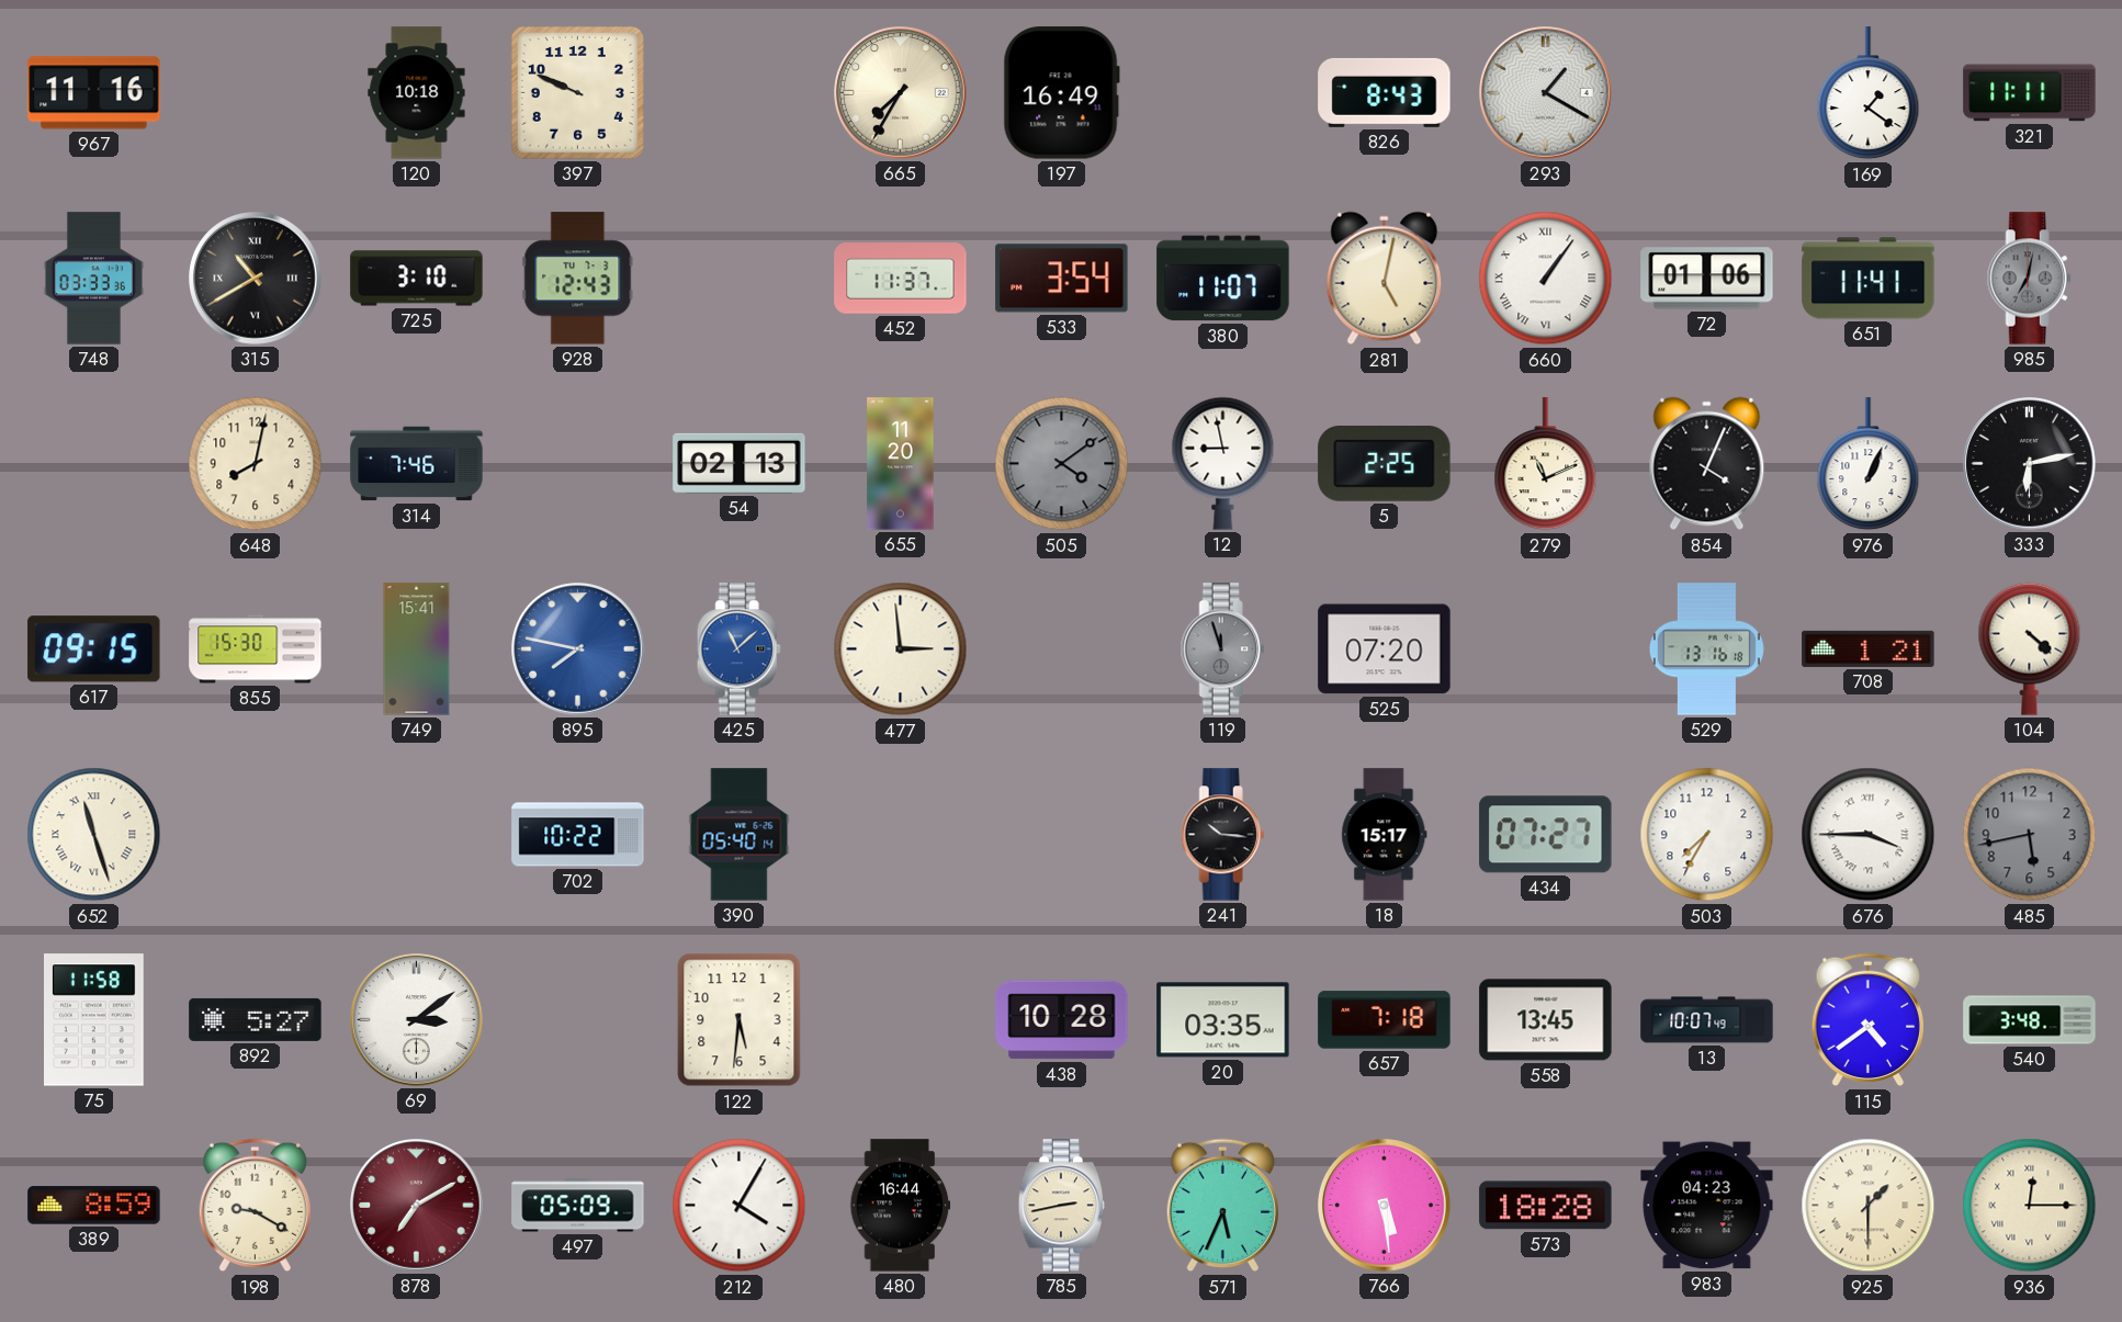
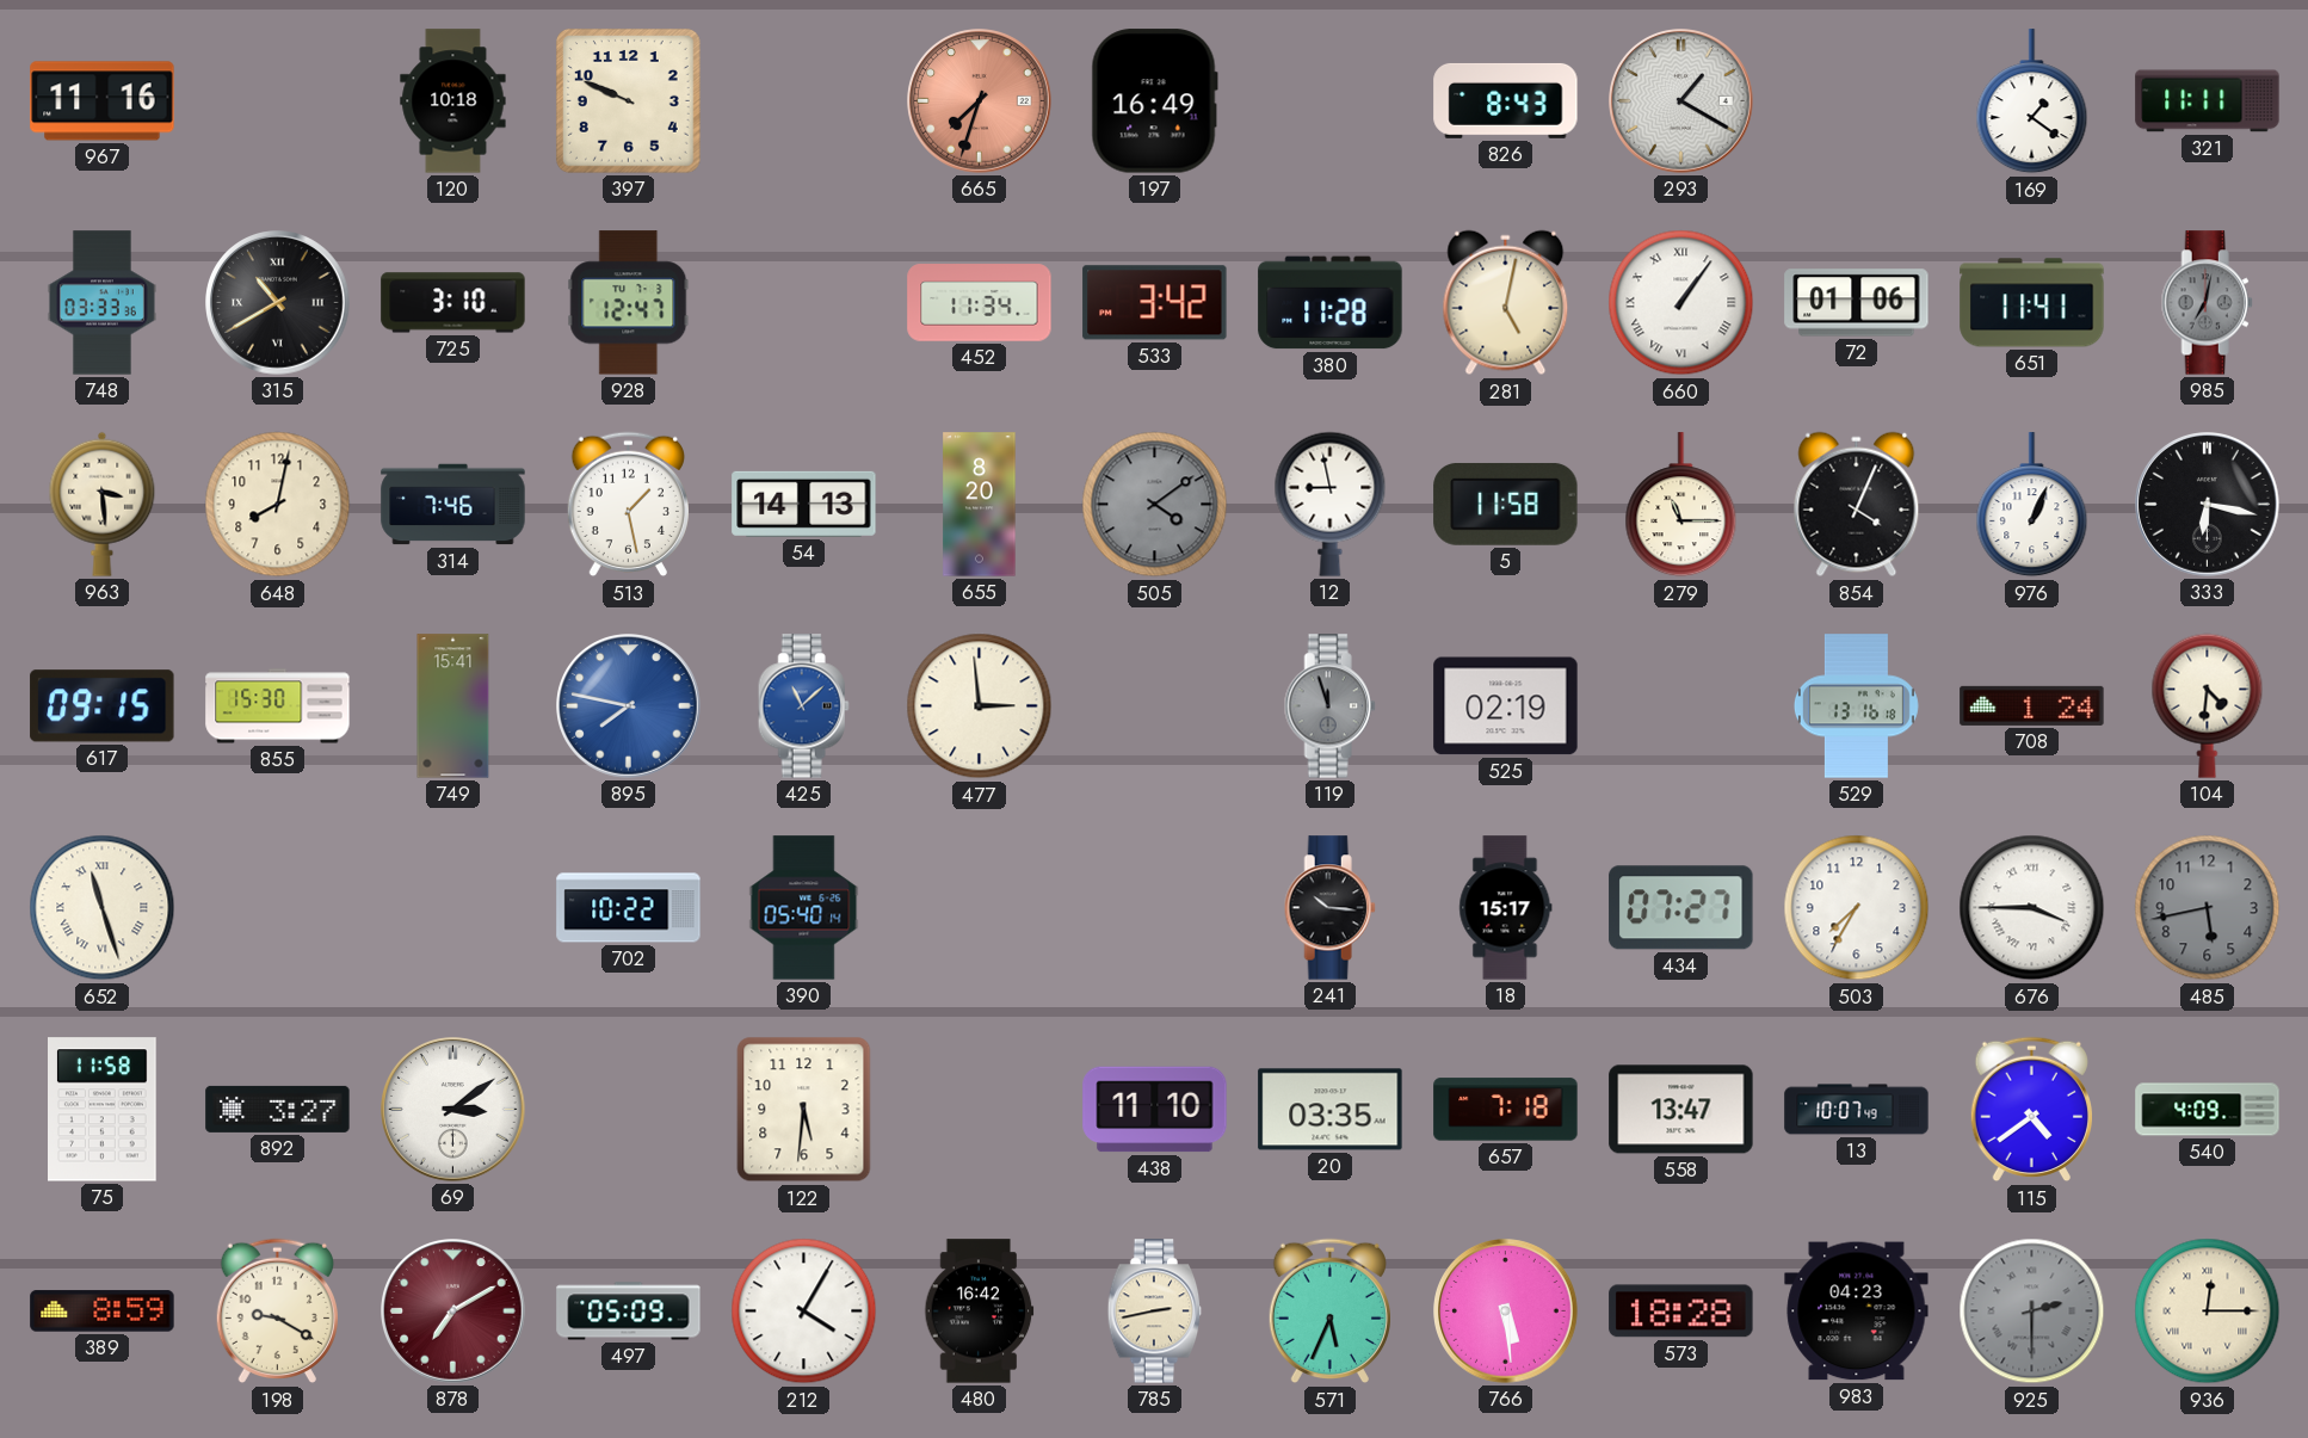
665: 7:35 -> 7:33
665 dial: cream -> salmon
928: 12:43 -> 12:47
452: 11:37 -> 11:34
533: 3:54 -> 3:42
380: 11:07 -> 11:28
963: none -> 3:29
513: none -> 1:28
54: 02:13 -> 14:13
655: 11:20 -> 8:20
5: 2:25 -> 11:58
279: 11:11 -> 11:15
333: 6:13 -> 6:17
525: 07:20 -> 02:19
708: 1:21 -> 1:24
104: 4:22 -> 4:31
892: 5:27 -> 3:27
438: 10:28 -> 11:10
558: 13:45 -> 13:47
540: 3:48 -> 4:09
480: 16:44 -> 16:42
925: 1:30 -> 2:30
925 dial: cream -> grey
